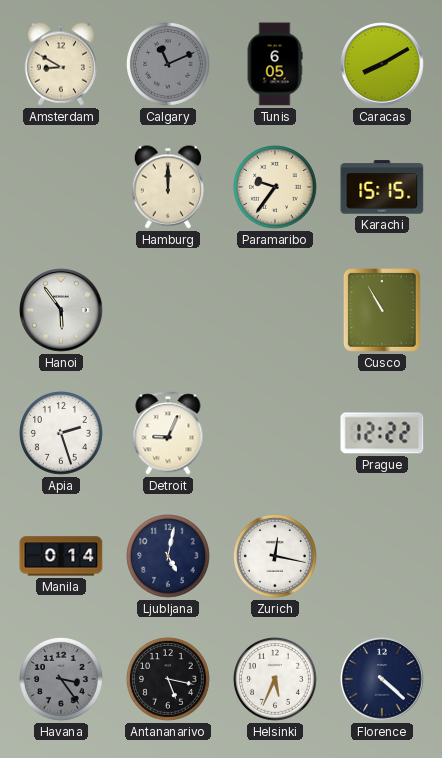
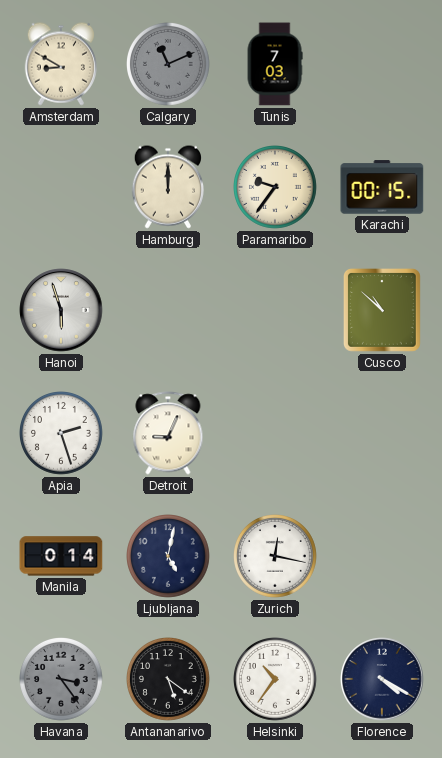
Tunis: 6:05 -> 7:03
Caracas: 8:10 -> none
Karachi: 15:15 -> 00:15
Hanoi: 5:54 -> 5:57
Cusco: 10:55 -> 10:52
Prague: 12:22 -> none
Antananarivo: 5:17 -> 5:21
Helsinki: 5:34 -> 10:36
Florence: 4:22 -> 4:20
